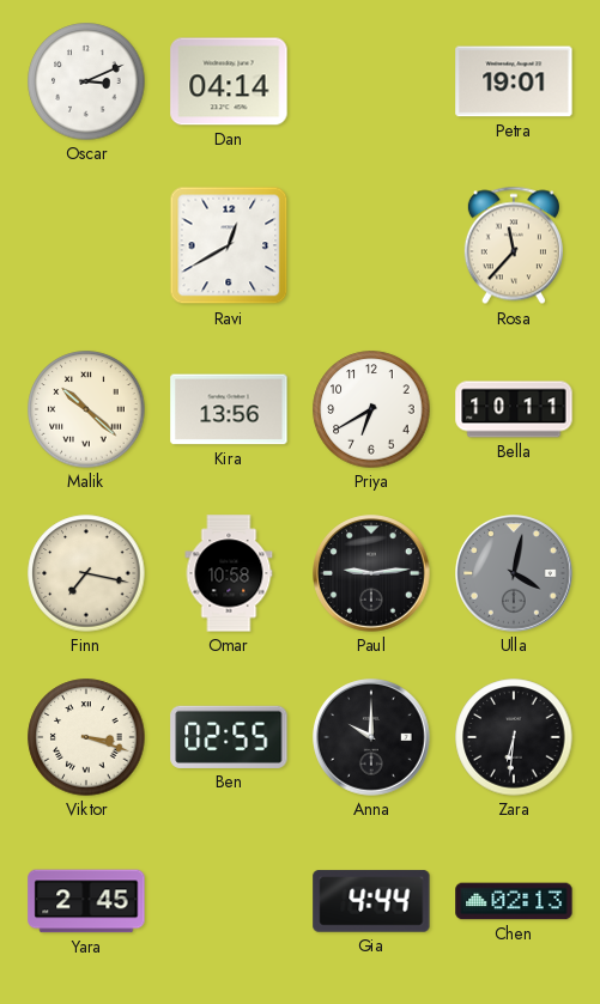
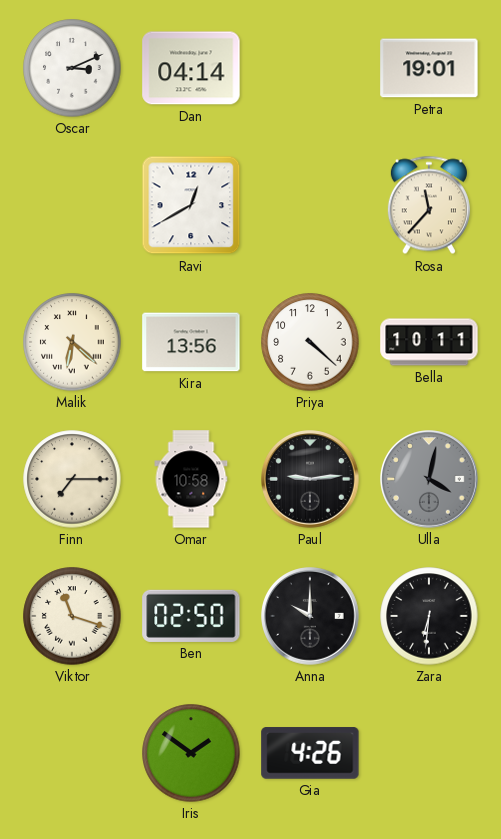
Malik: 10:22 -> 6:22
Priya: 6:40 -> 4:22
Finn: 7:17 -> 7:15
Viktor: 3:18 -> 11:18
Ben: 02:55 -> 02:50
Yara: 2:45 -> none
Iris: none -> 1:51
Gia: 4:44 -> 4:26
Chen: 02:13 -> none
